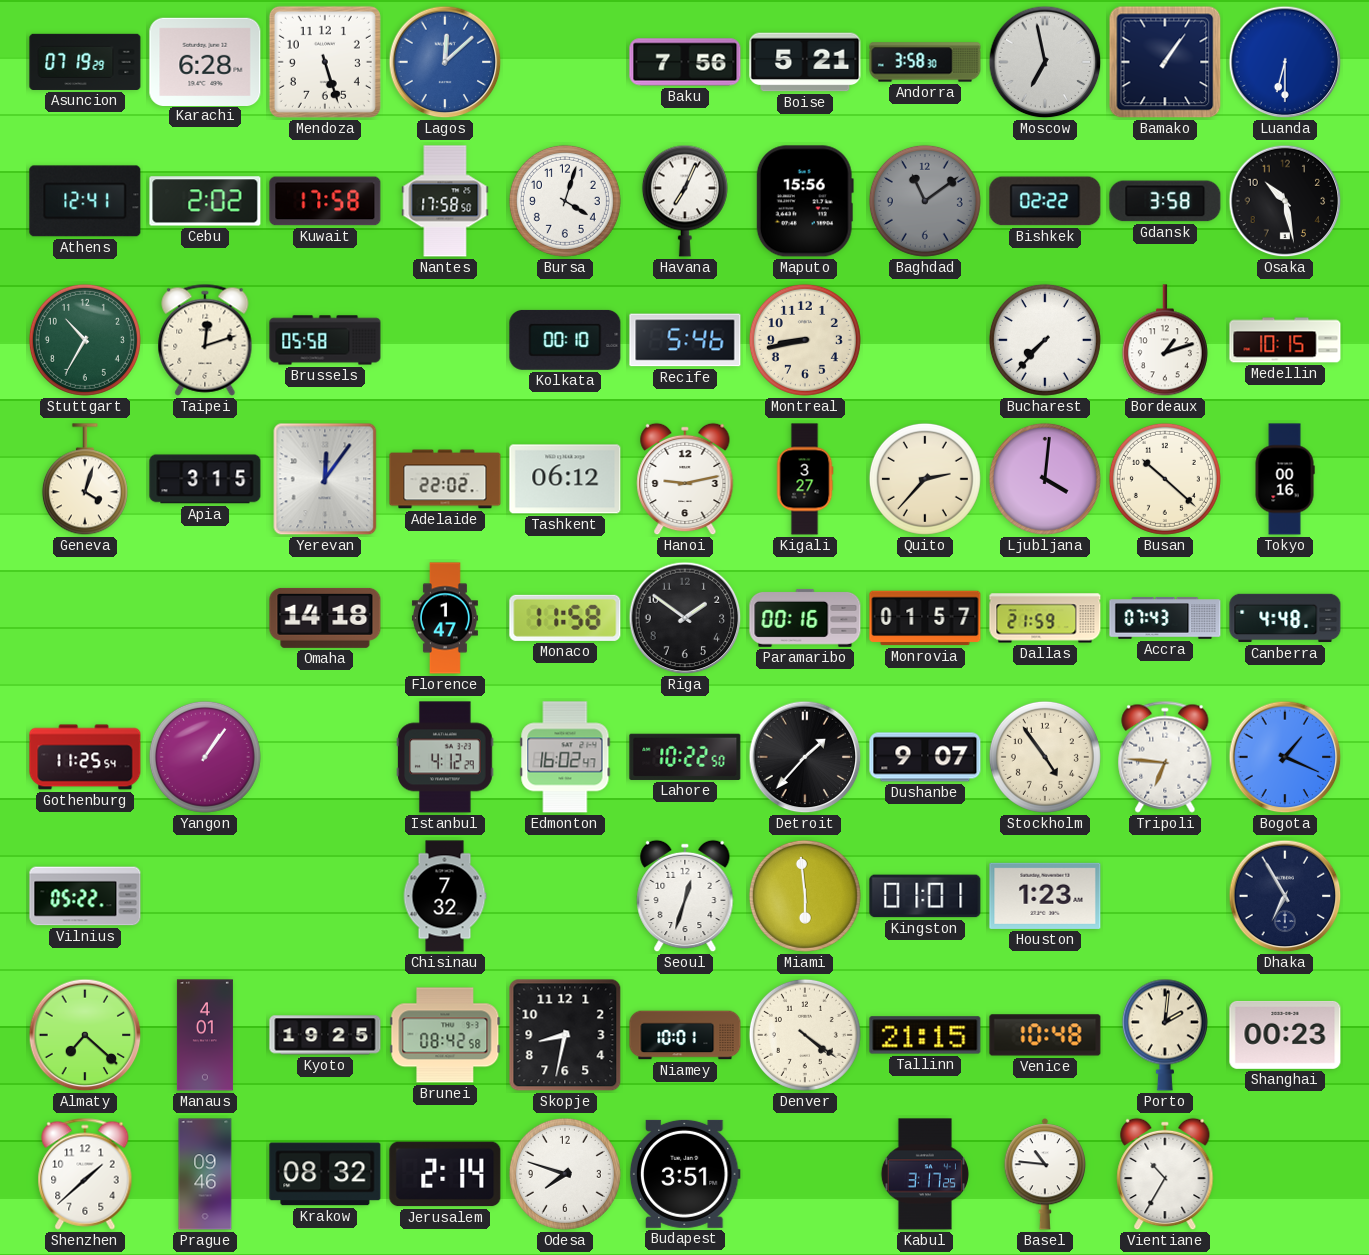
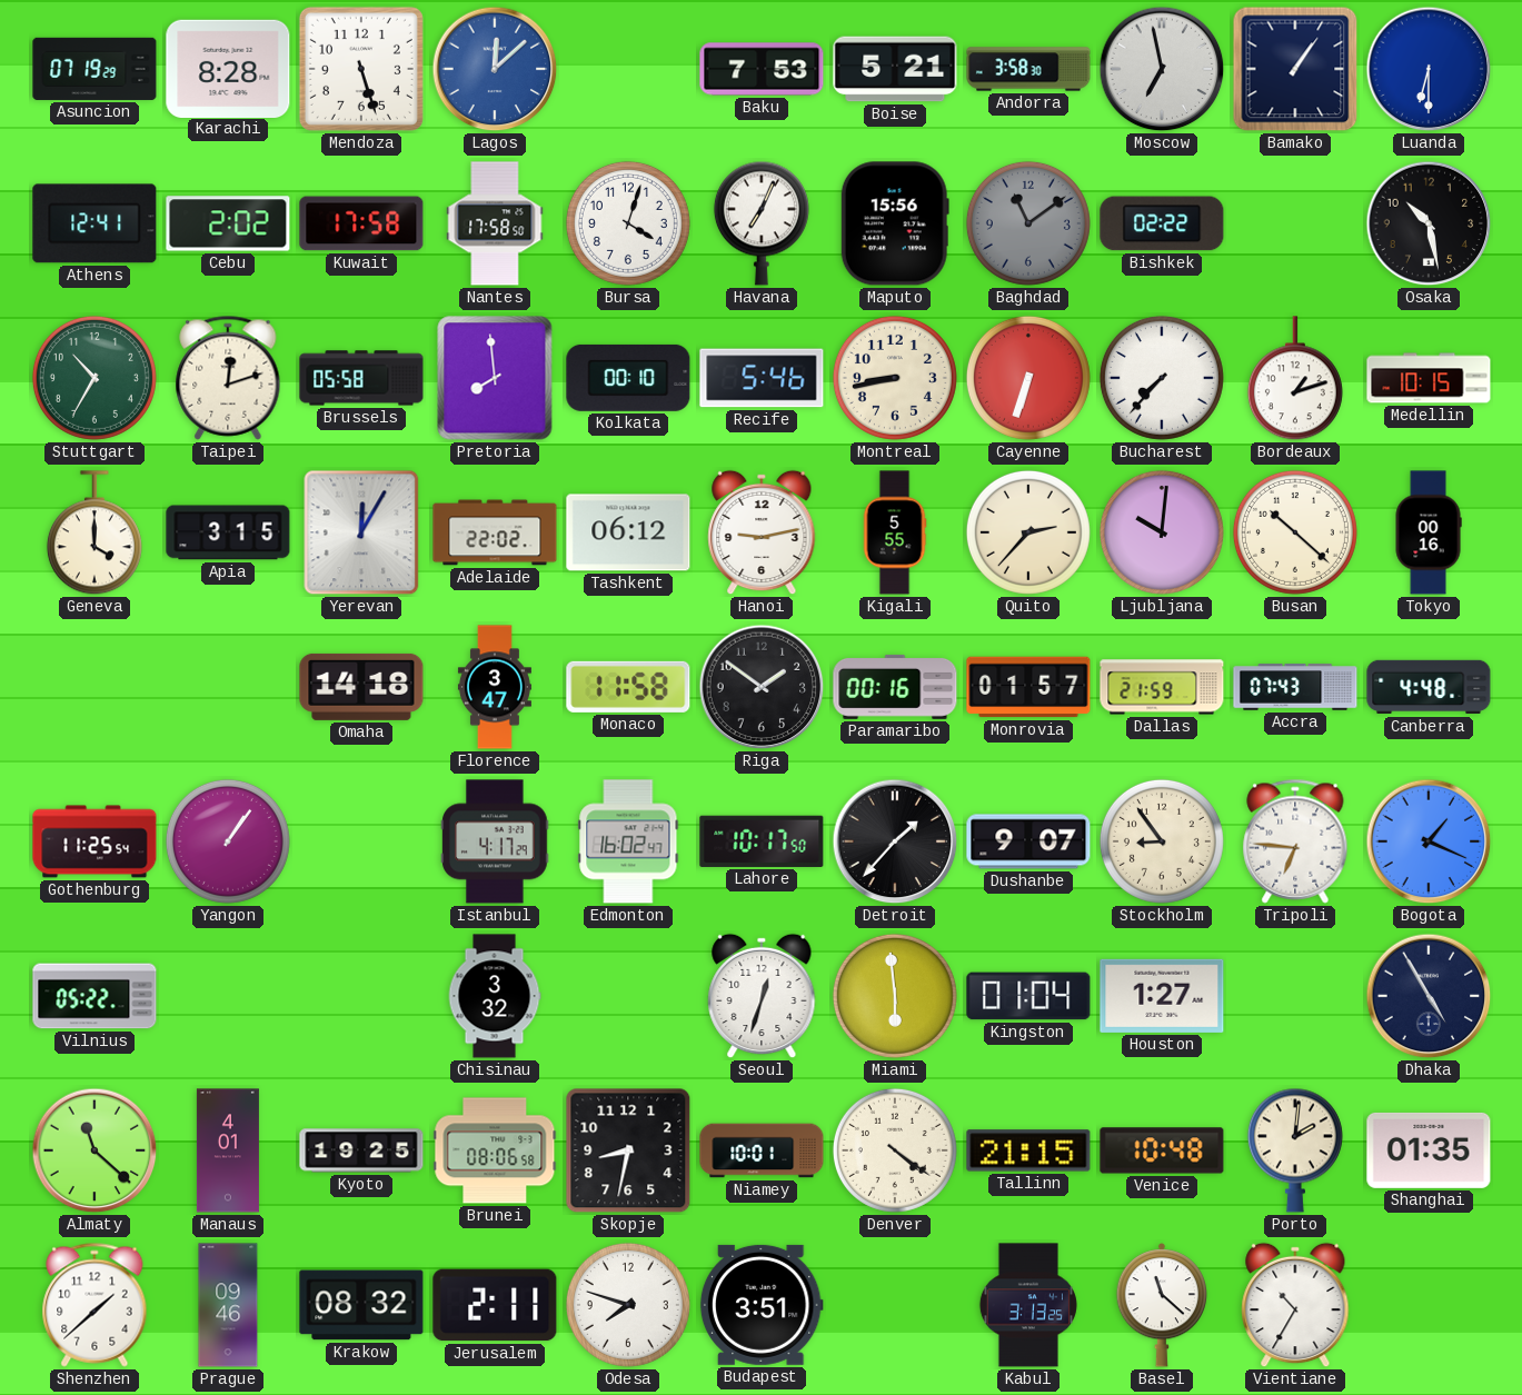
Karachi: 6:28 -> 8:28
Baku: 7:56 -> 7:53
Gdansk: 3:58 -> none
Pretoria: none -> 7:59
Cayenne: none -> 6:33
Geneva: 4:03 -> 4:00
Yerevan: 12:06 -> 12:05
Kigali: 3:27 -> 5:55
Ljubljana: 4:01 -> 10:01
Florence: 1:47 -> 3:47
Istanbul: 4:12 -> 4:17
Lahore: 10:22 -> 10:17
Stockholm: 4:54 -> 8:54
Chisinau: 7:32 -> 3:32
Kingston: 01:01 -> 01:04
Houston: 1:23 -> 1:27
Dhaka: 6:55 -> 4:55
Almaty: 7:22 -> 11:22
Brunei: 08:42 -> 08:06
Shanghai: 00:23 -> 01:35
Jerusalem: 2:14 -> 2:11
Kabul: 3:17 -> 3:13
Basel: 10:46 -> 11:22
